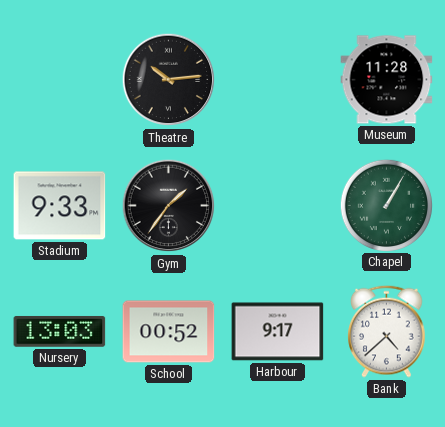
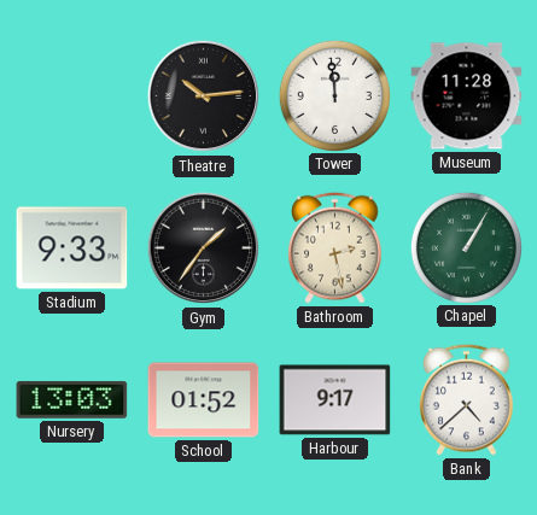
Tower: none -> 11:59
Bathroom: none -> 2:28
School: 00:52 -> 01:52
